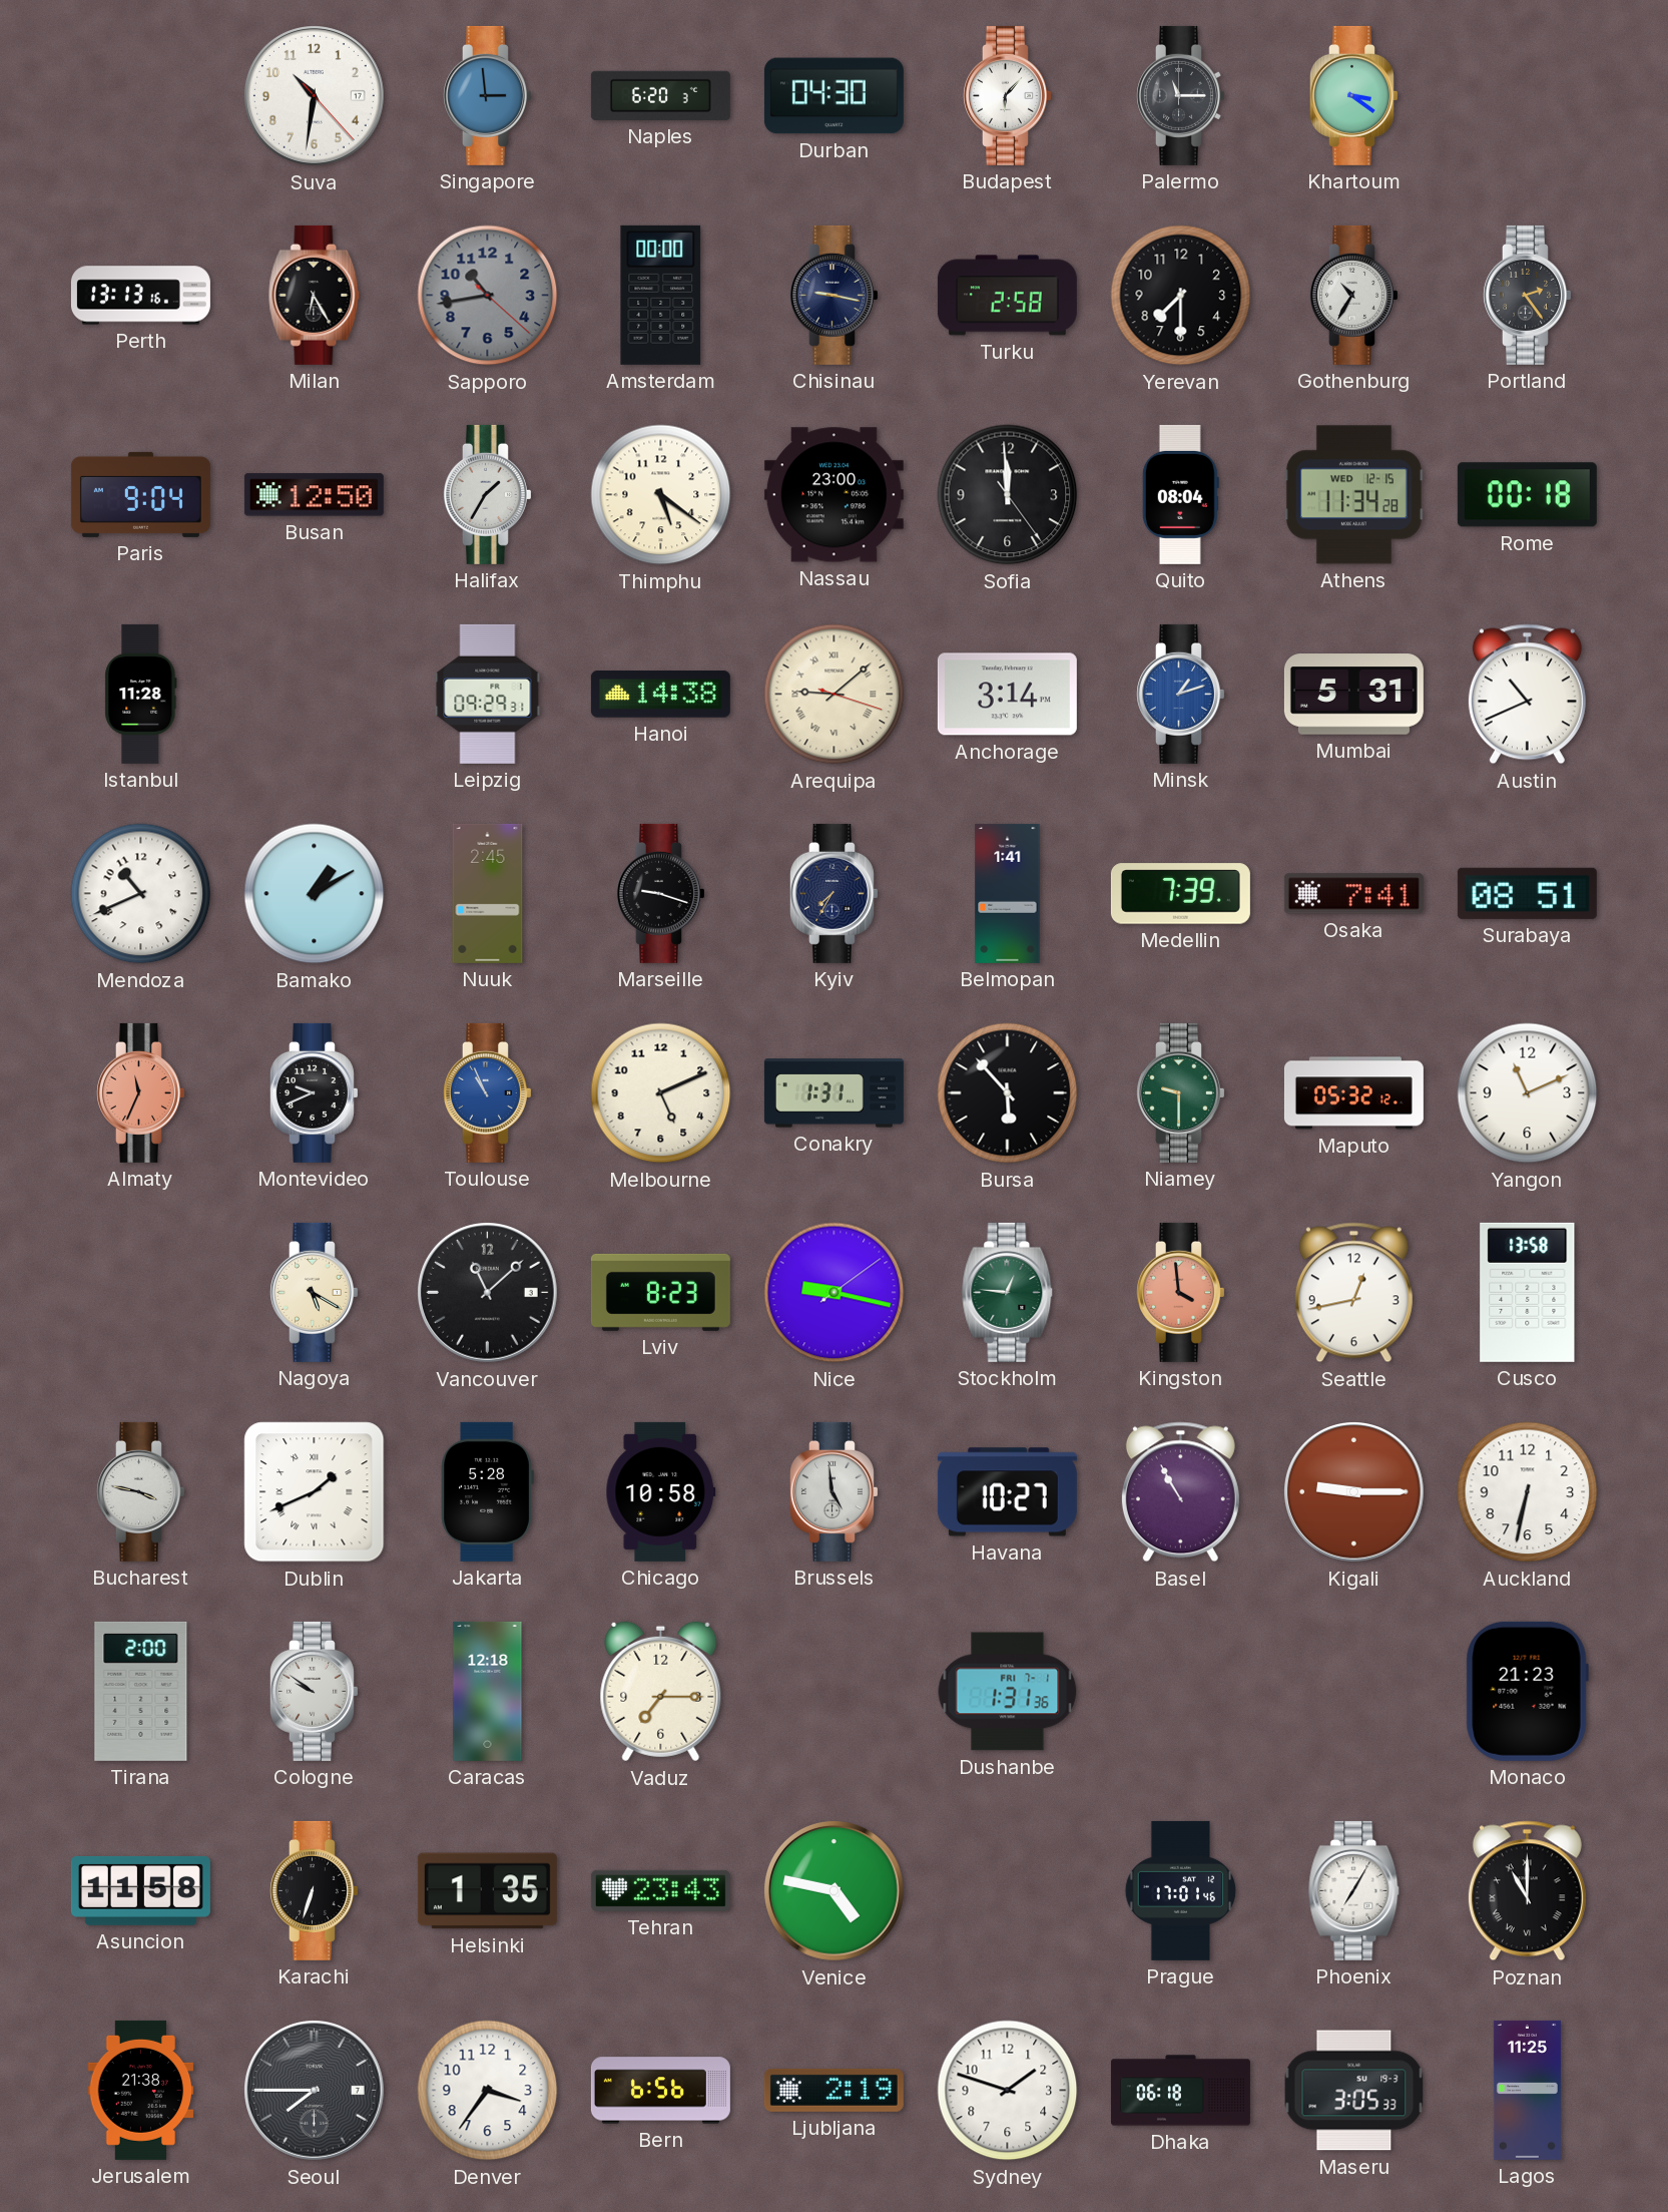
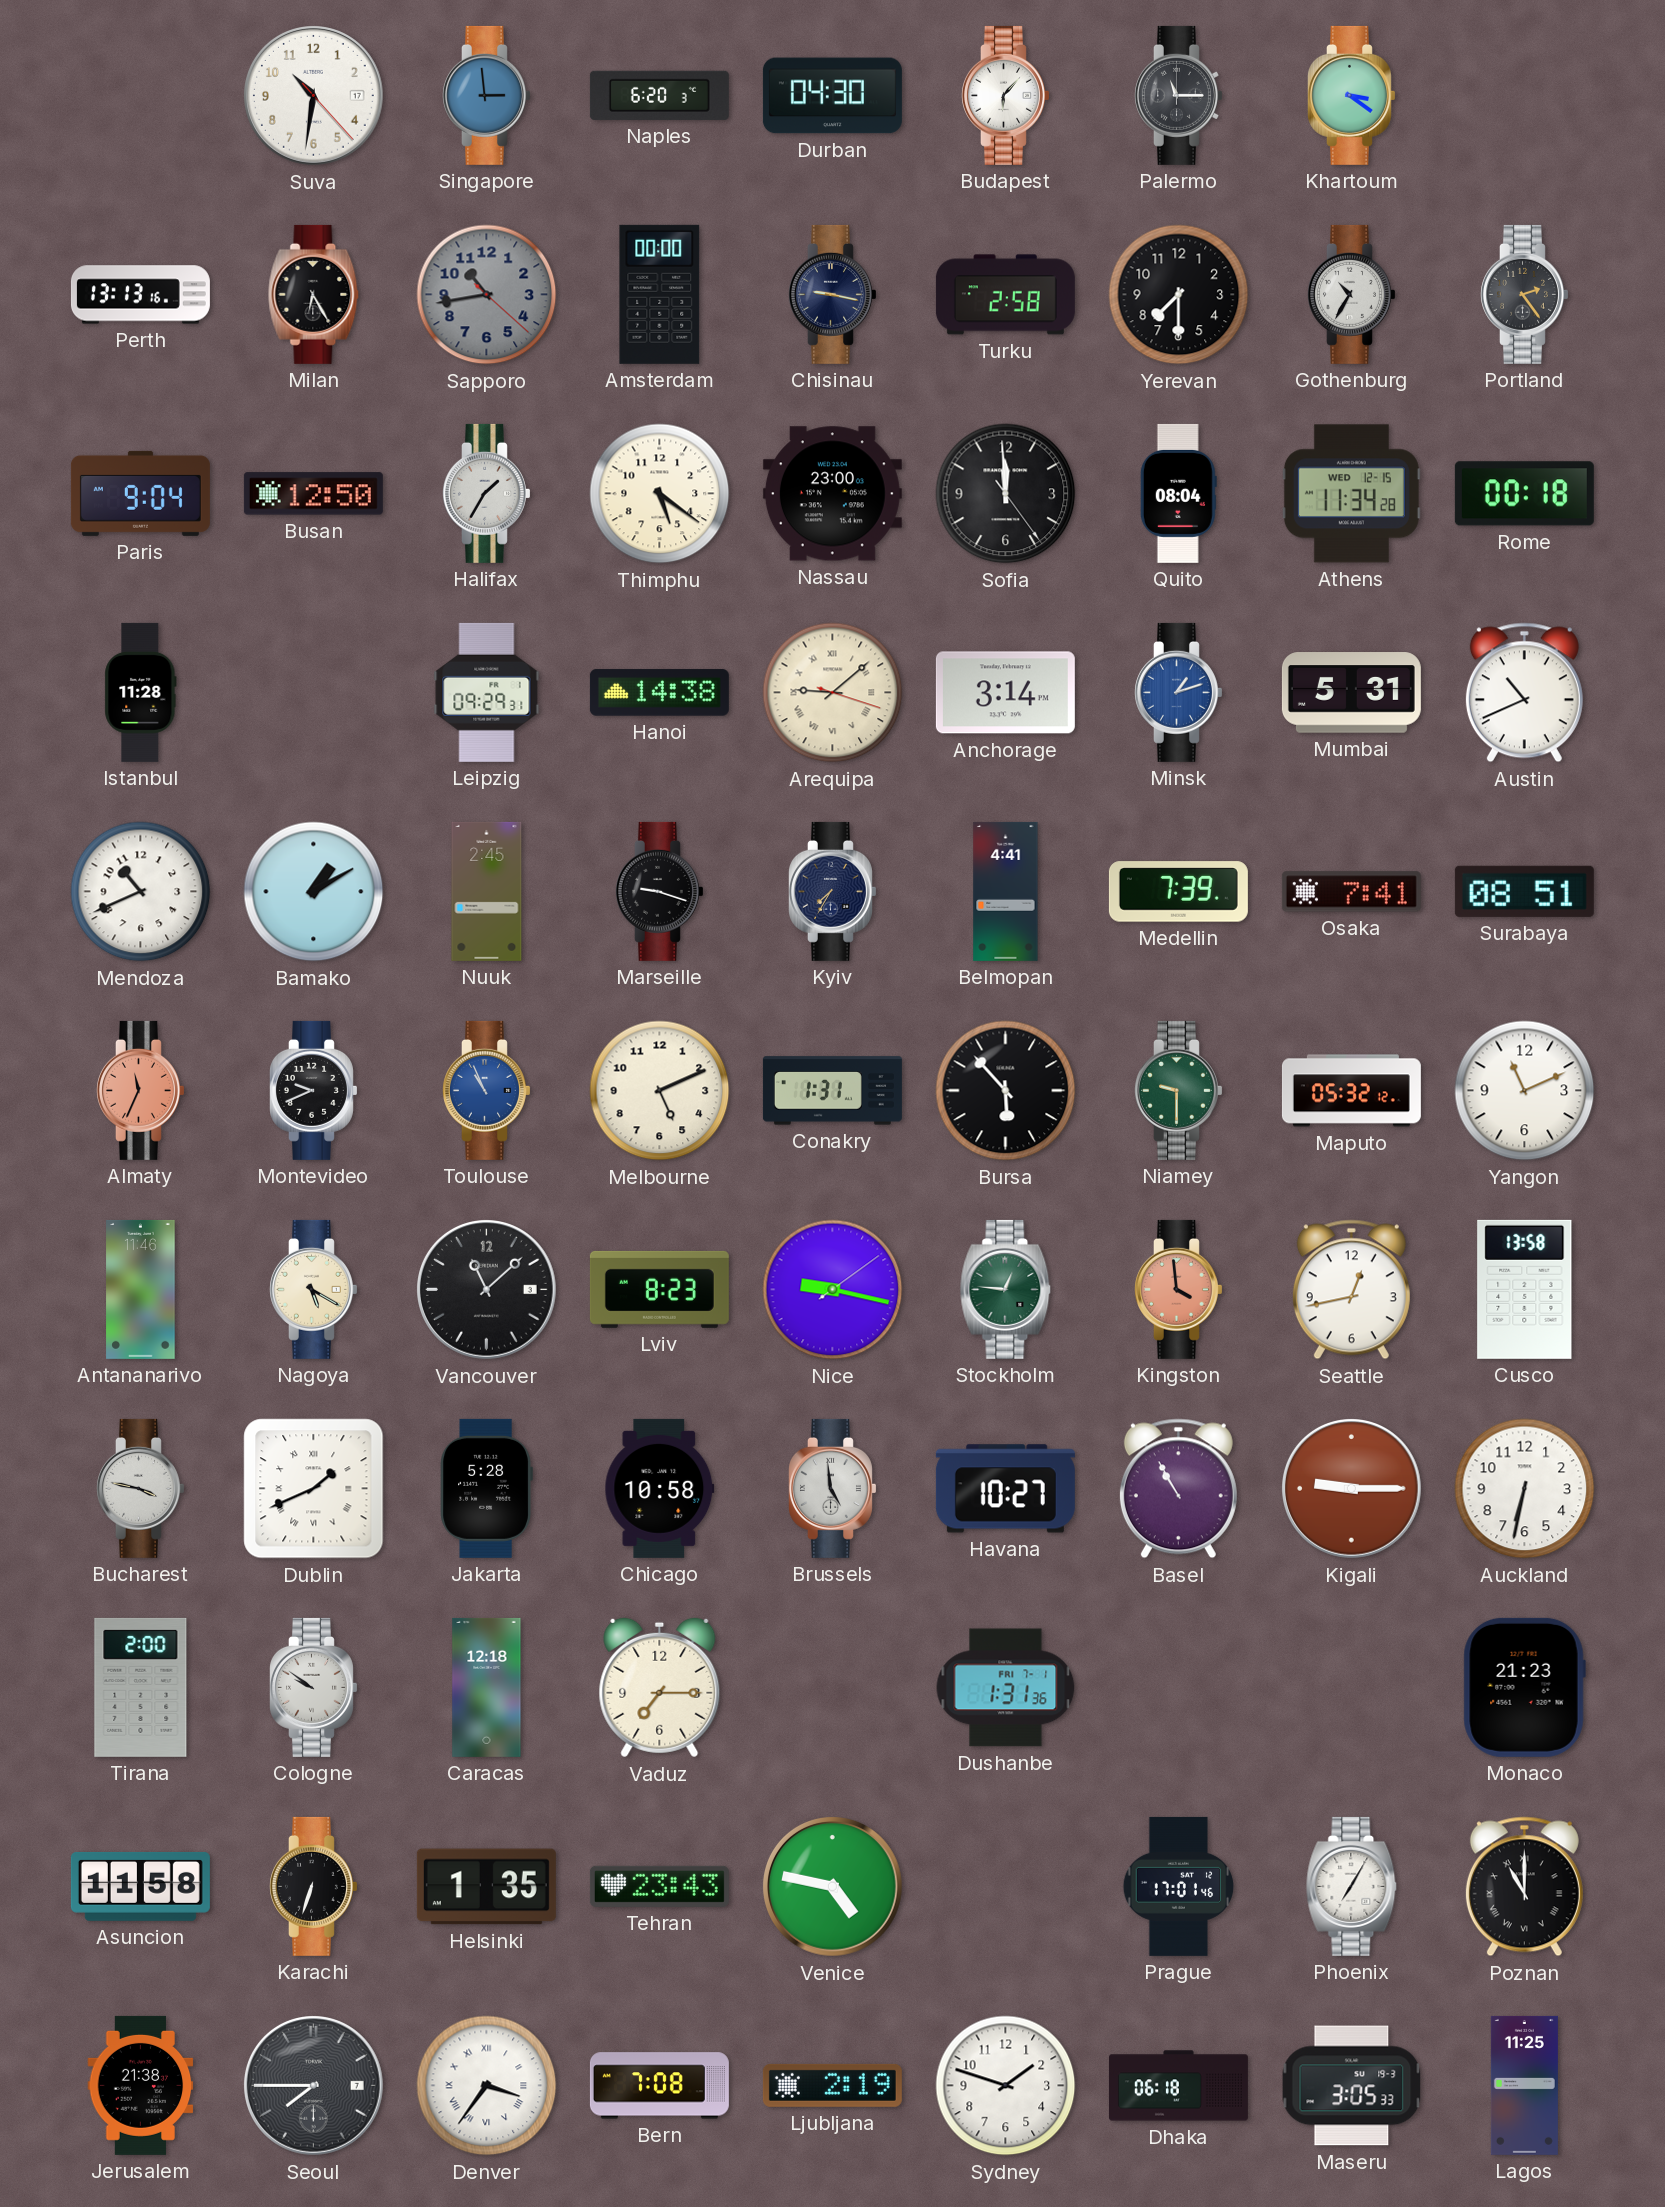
Belmopan: 1:41 -> 4:41
Antananarivo: none -> 11:46
Denver numerals: Arabic -> Roman
Bern: 6:56 -> 7:08
